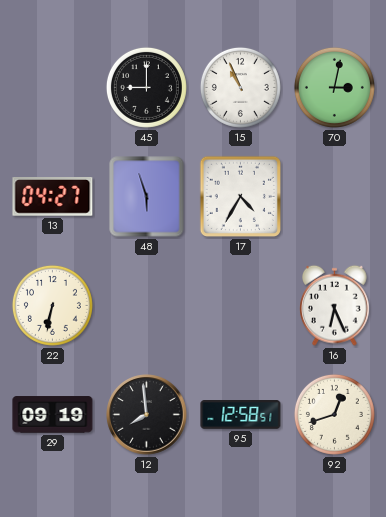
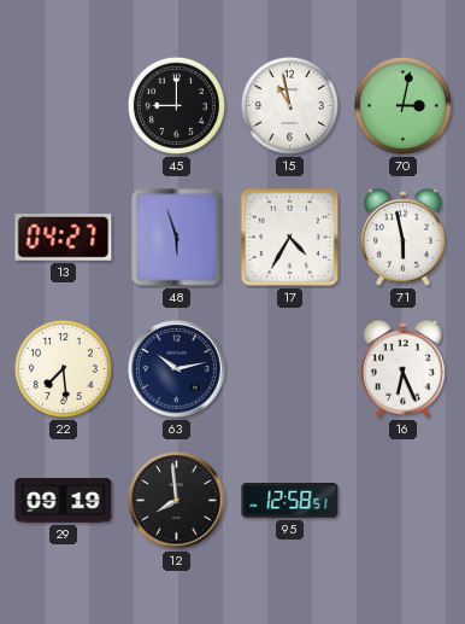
15: 10:56 -> 10:58
71: none -> 5:58
22: 6:32 -> 7:29
63: none -> 10:13
92: 12:42 -> none
